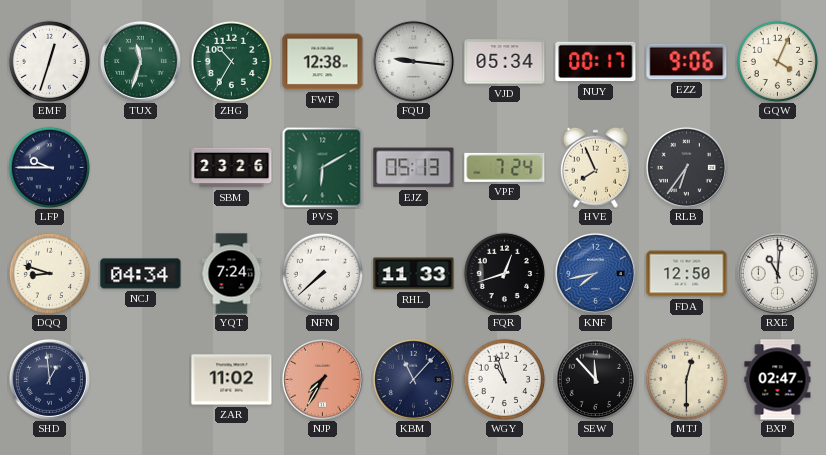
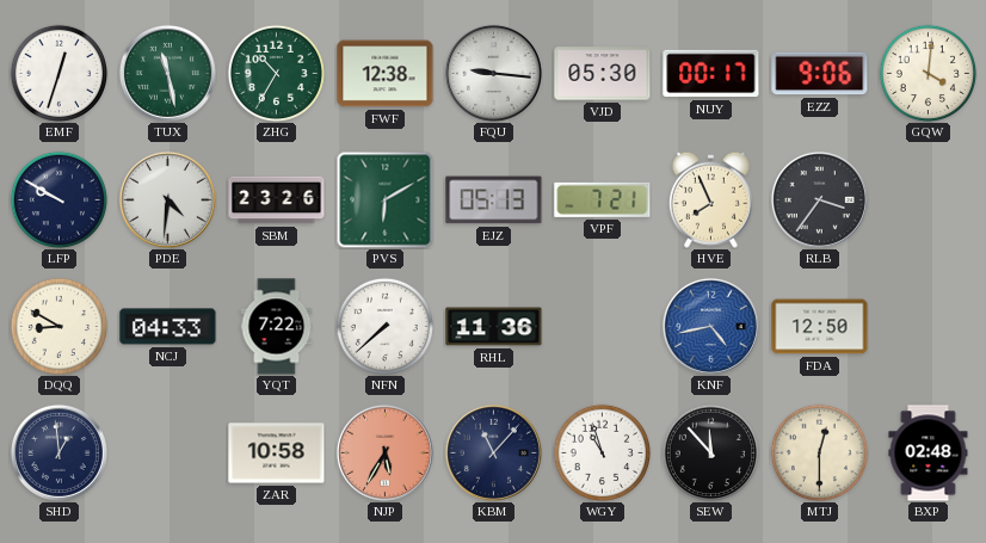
TUX: 11:33 -> 11:28
VJD: 05:34 -> 05:30
GQW: 4:04 -> 4:01
LFP: 9:45 -> 9:50
PDE: none -> 4:31
VPF: 7:24 -> 7:21
RLB: 6:36 -> 3:36
DQQ: 8:48 -> 8:50
NCJ: 04:34 -> 04:33
YQT: 7:24 -> 7:22
RHL: 11:33 -> 11:36
FQR: 12:42 -> none
KNF: 7:43 -> 4:43
RXE: 11:01 -> none
ZAR: 11:02 -> 10:58
NJP: 7:35 -> 5:35
BXP: 02:47 -> 02:48
